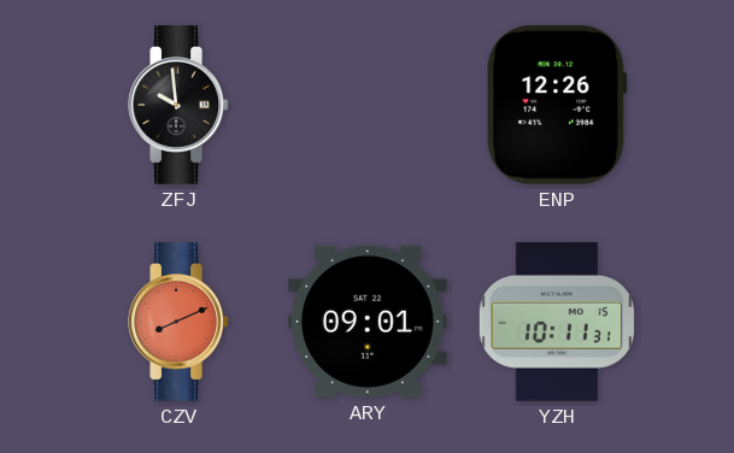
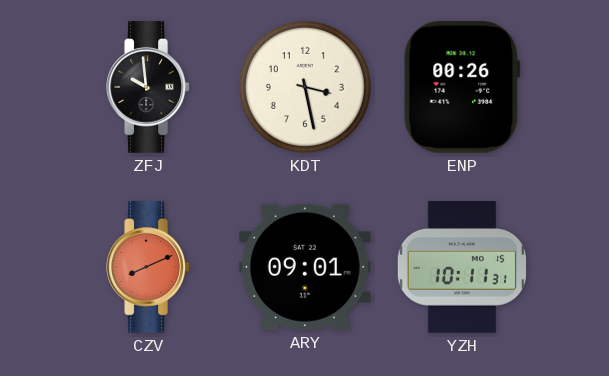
KDT: none -> 3:28
ENP: 12:26 -> 00:26
